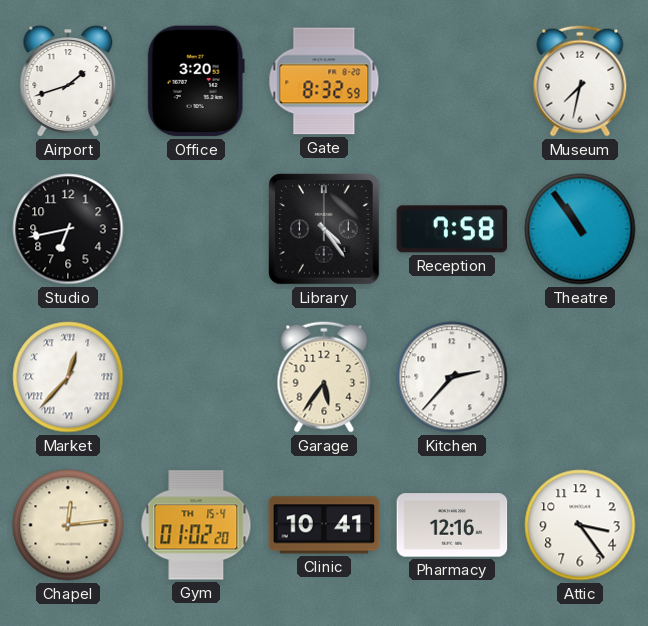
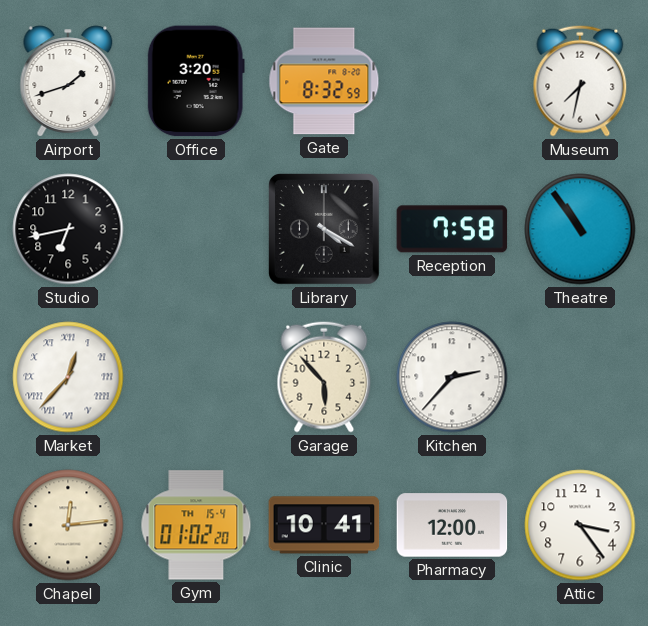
Library: 4:24 -> 4:20
Garage: 5:36 -> 5:53
Pharmacy: 12:16 -> 12:00
